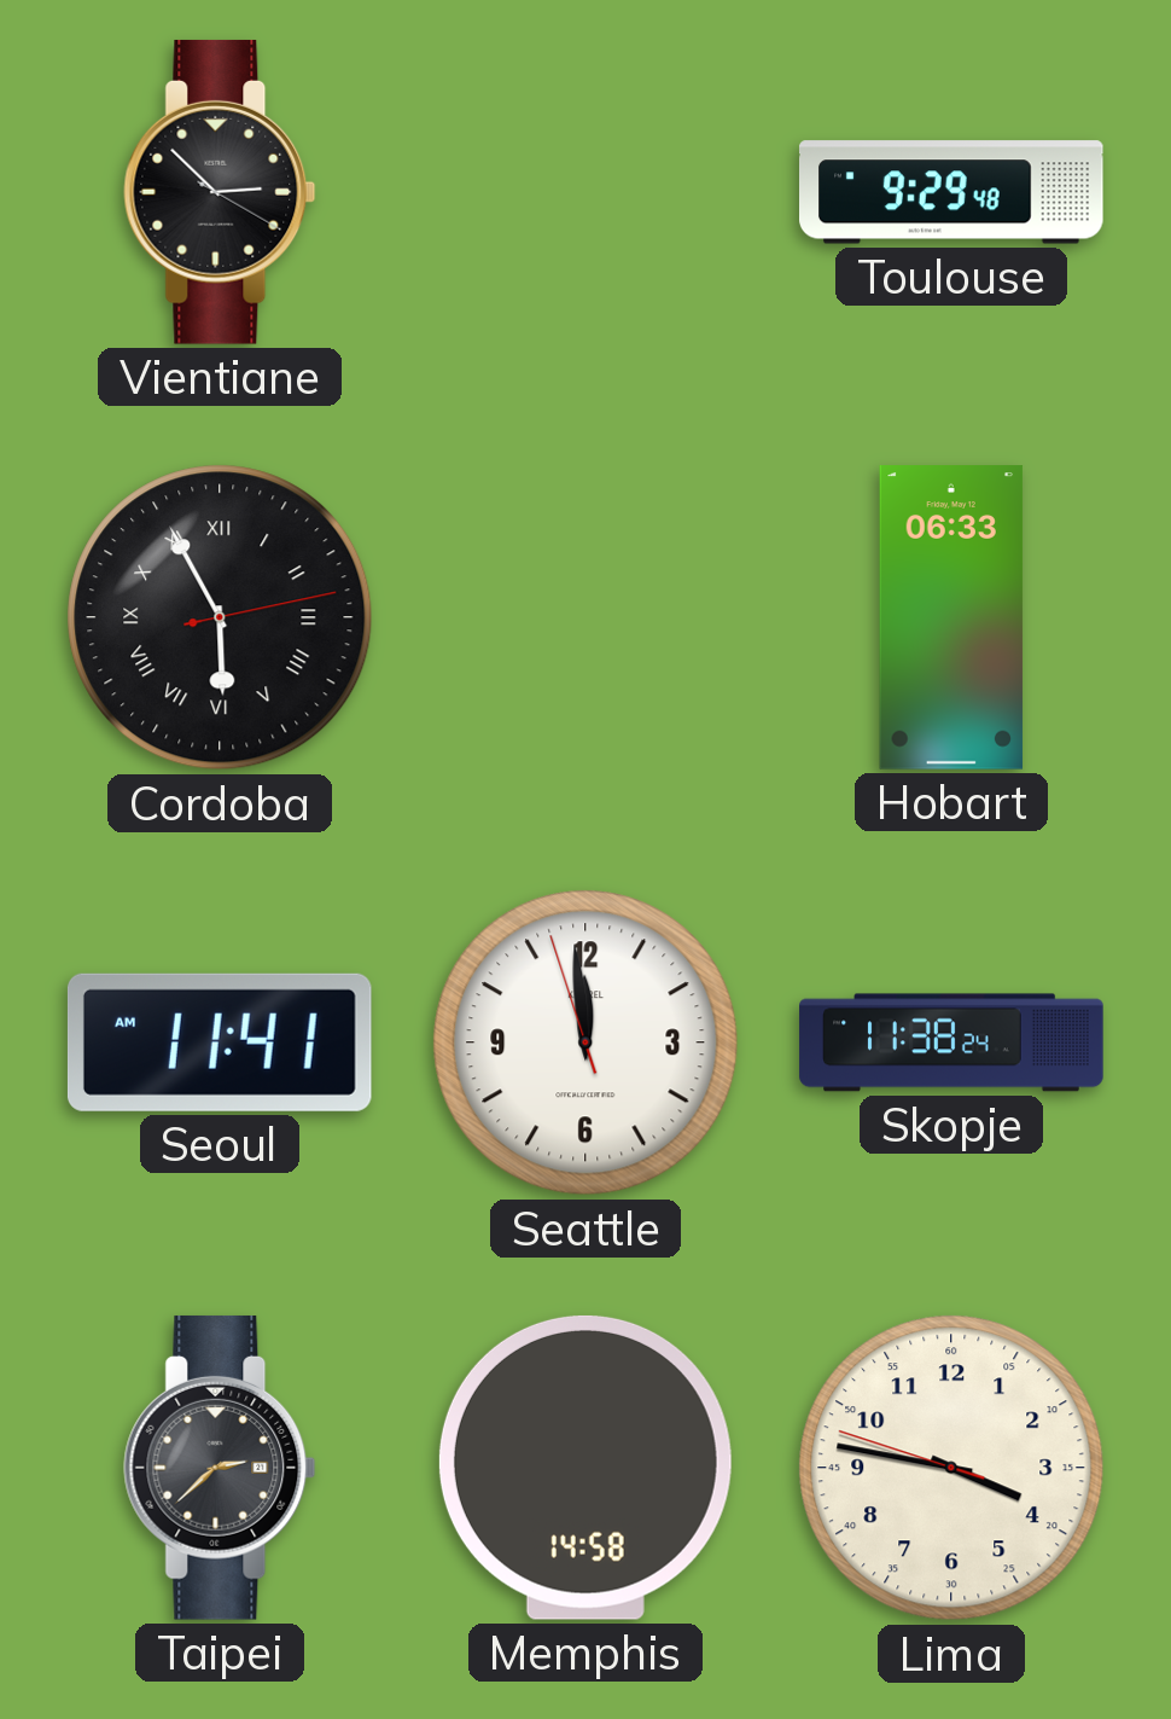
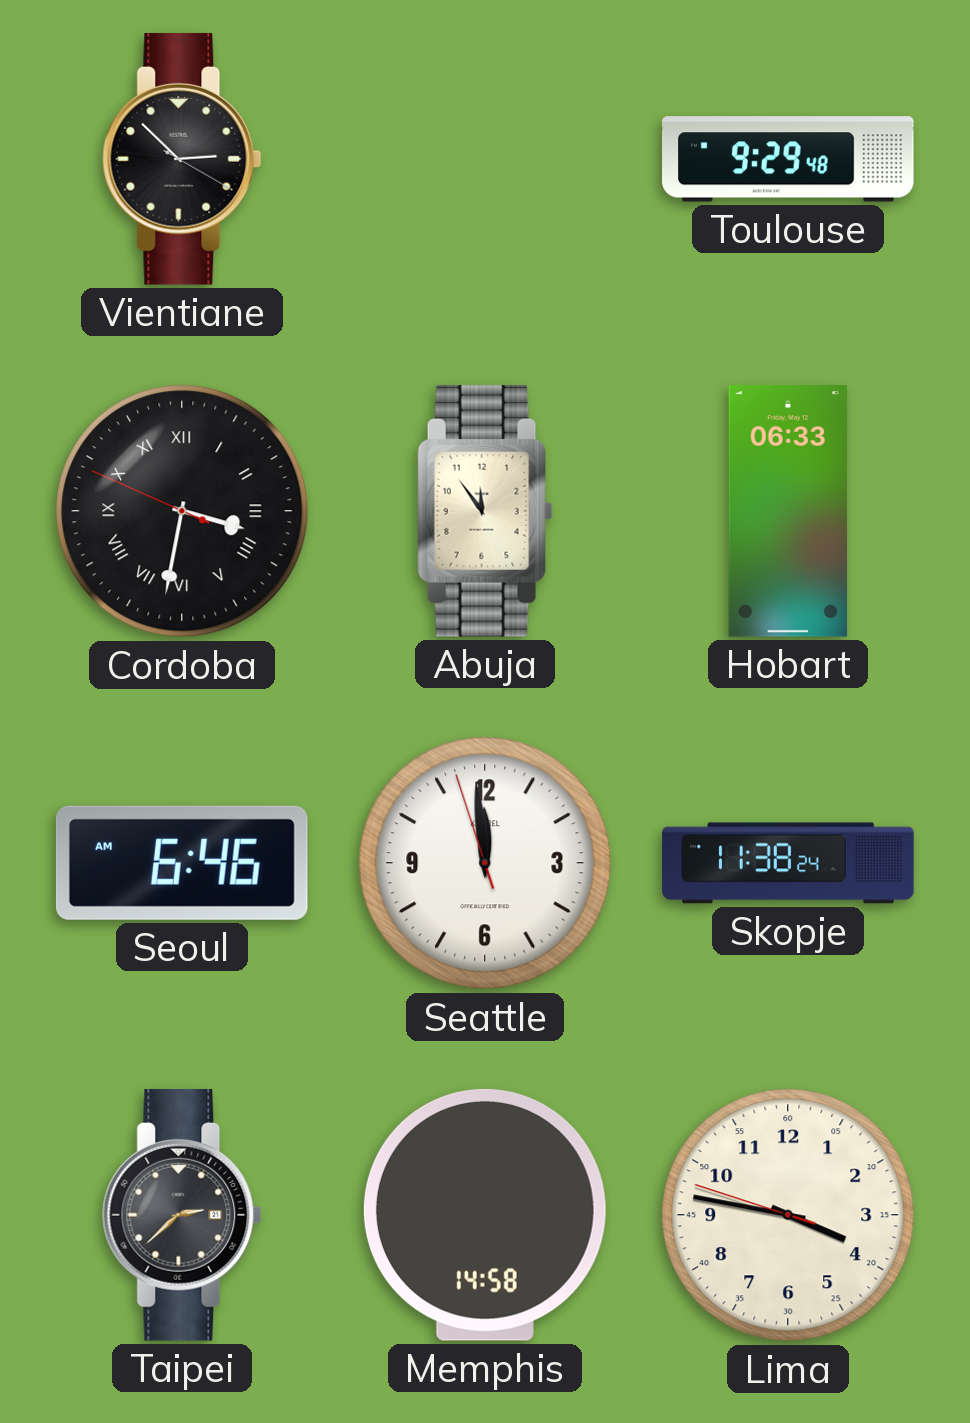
Cordoba: 5:55 -> 3:31
Abuja: none -> 11:54
Seoul: 11:41 -> 6:46
